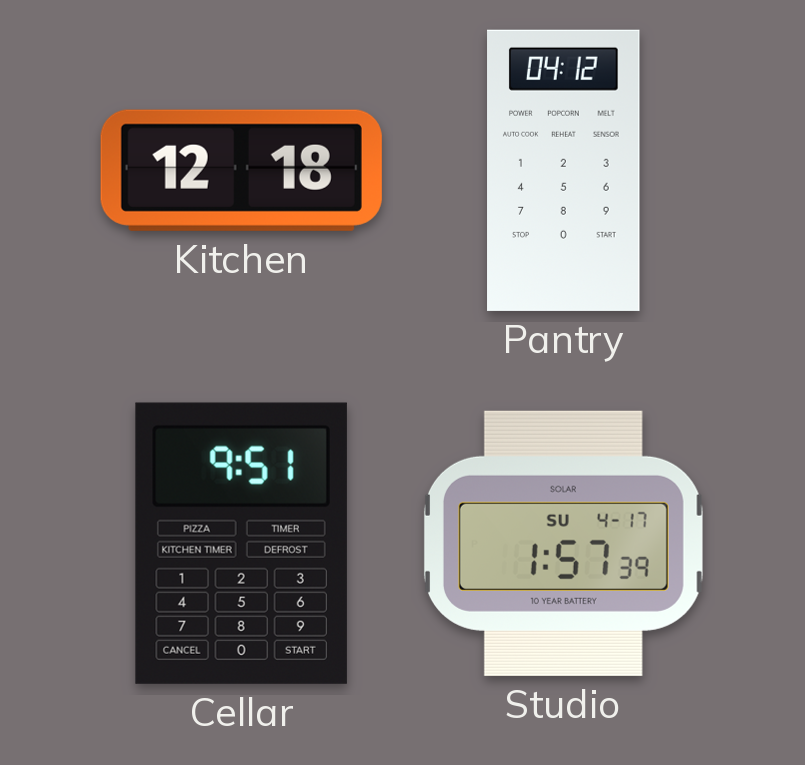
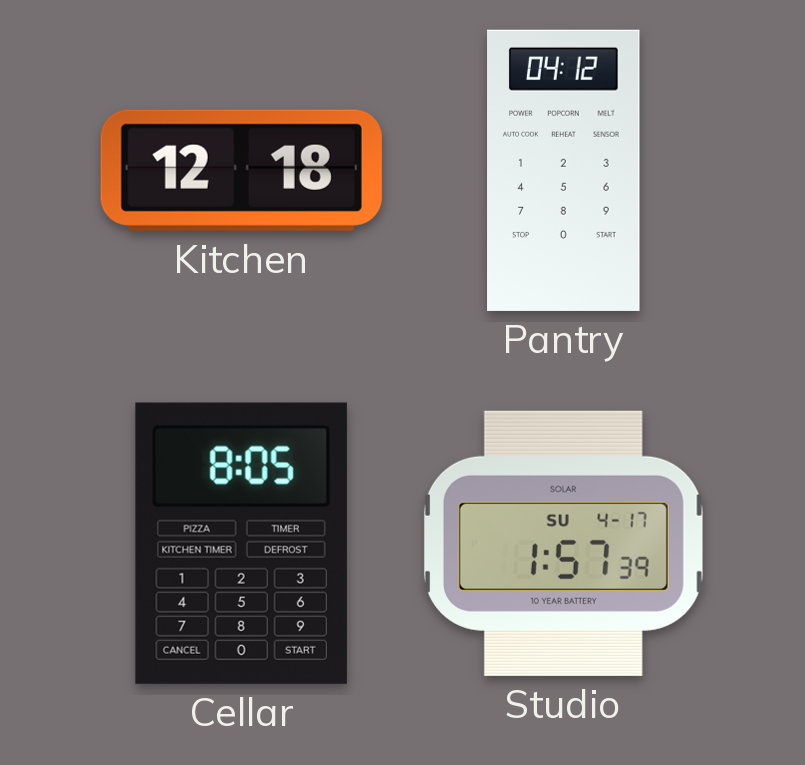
Cellar: 9:51 -> 8:05
